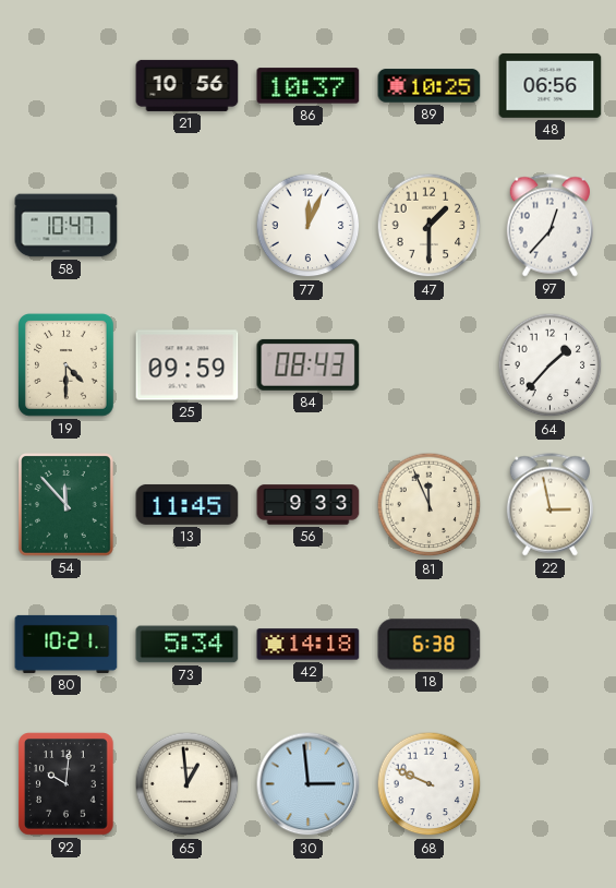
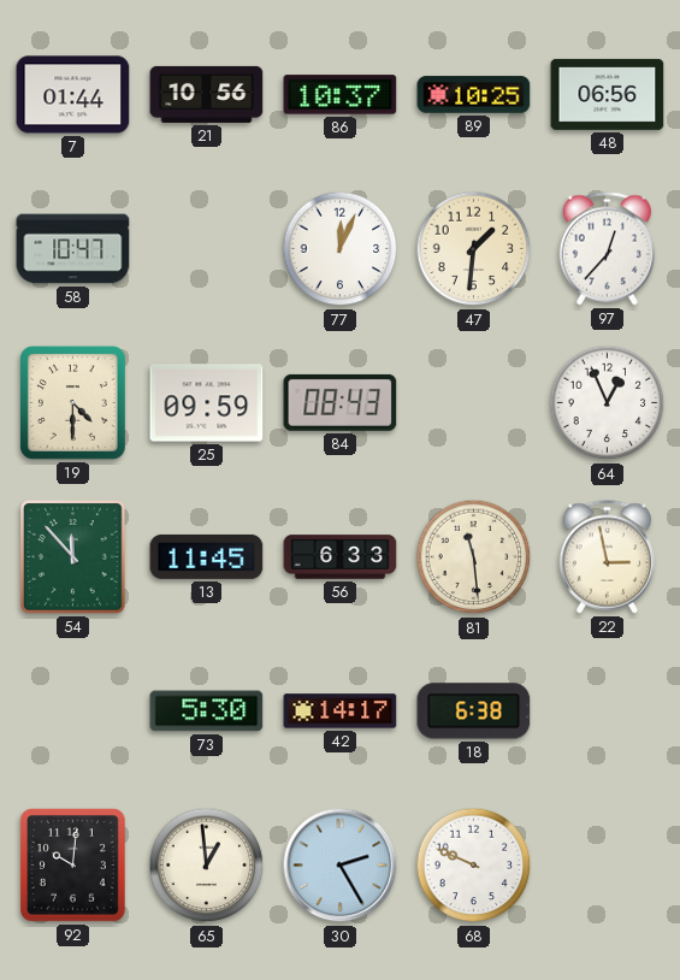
7: none -> 01:44
47: 1:30 -> 1:31
64: 1:37 -> 12:56
56: 9:33 -> 6:33
81: 11:56 -> 11:29
80: 10:21 -> none
73: 5:34 -> 5:30
42: 14:18 -> 14:17
30: 2:59 -> 2:25
